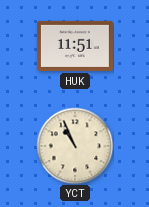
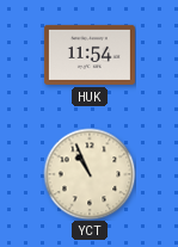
HUK: 11:51 -> 11:54
